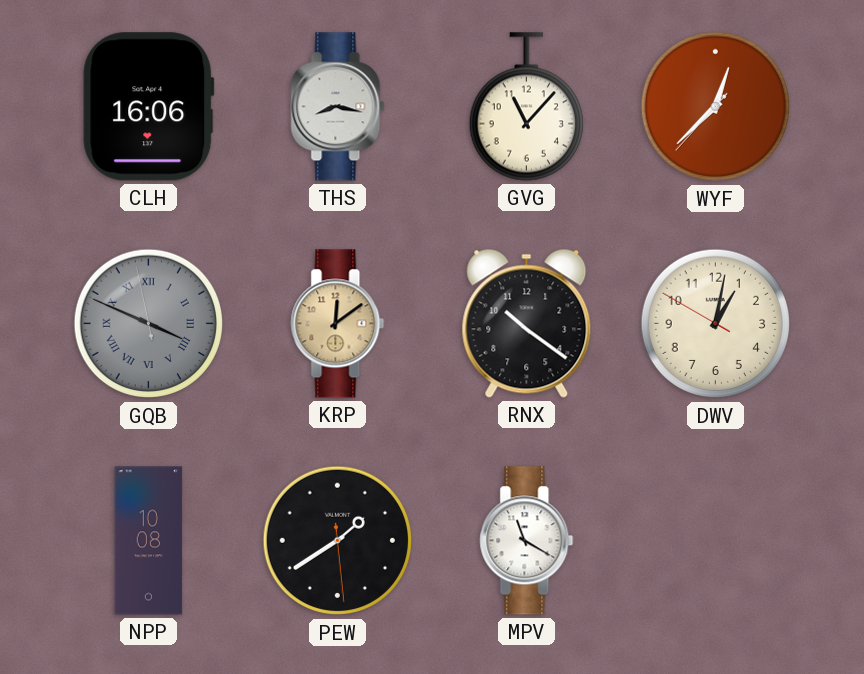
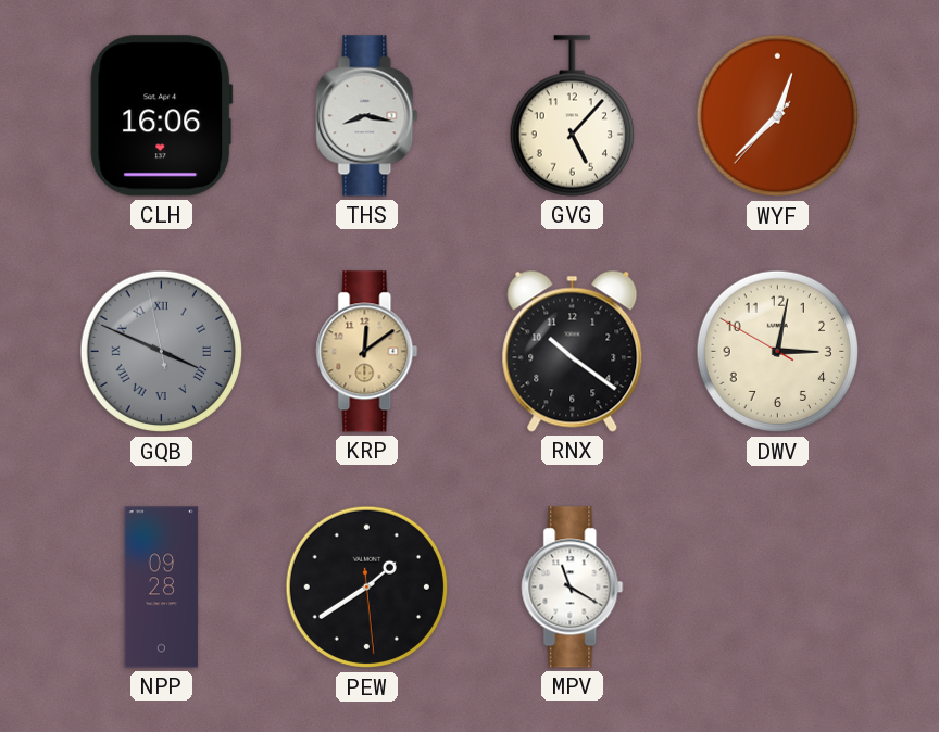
GVG: 11:07 -> 5:07
DWV: 1:01 -> 3:01
NPP: 10:08 -> 09:28
